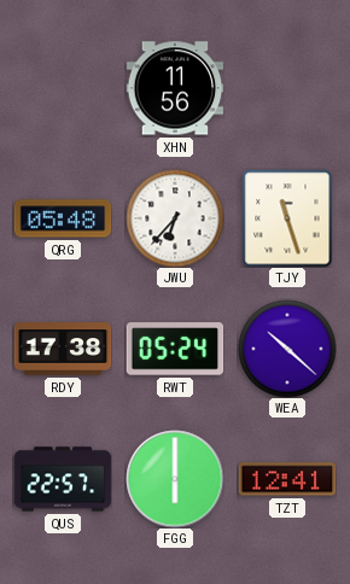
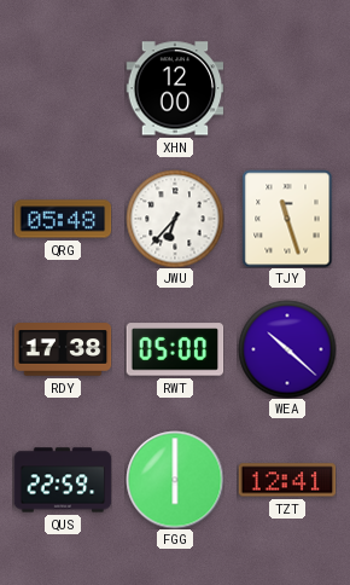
XHN: 11:56 -> 12:00
RWT: 05:24 -> 05:00
QUS: 22:57 -> 22:59
